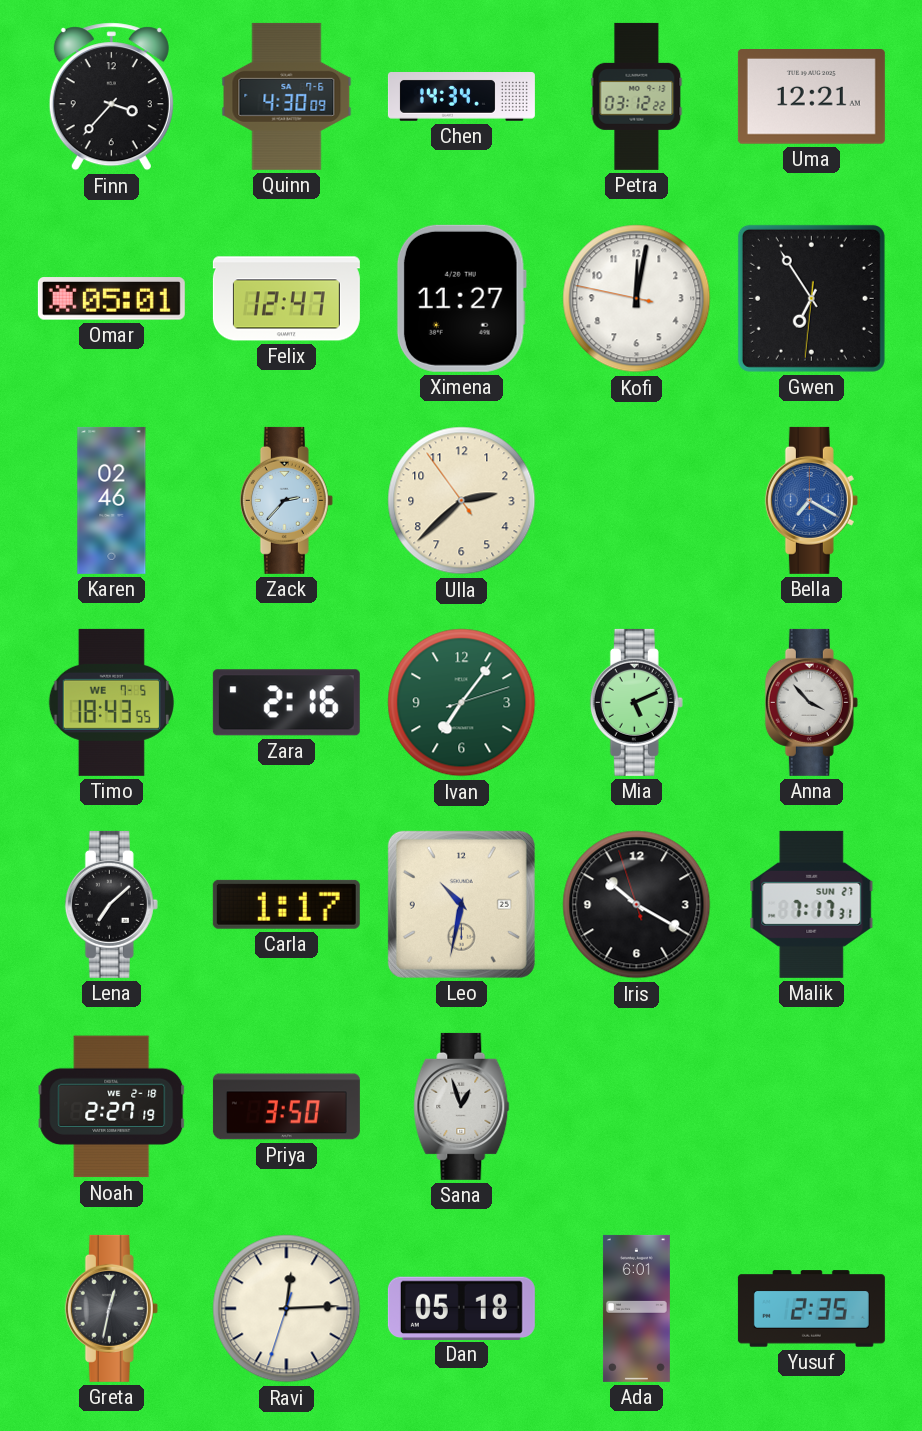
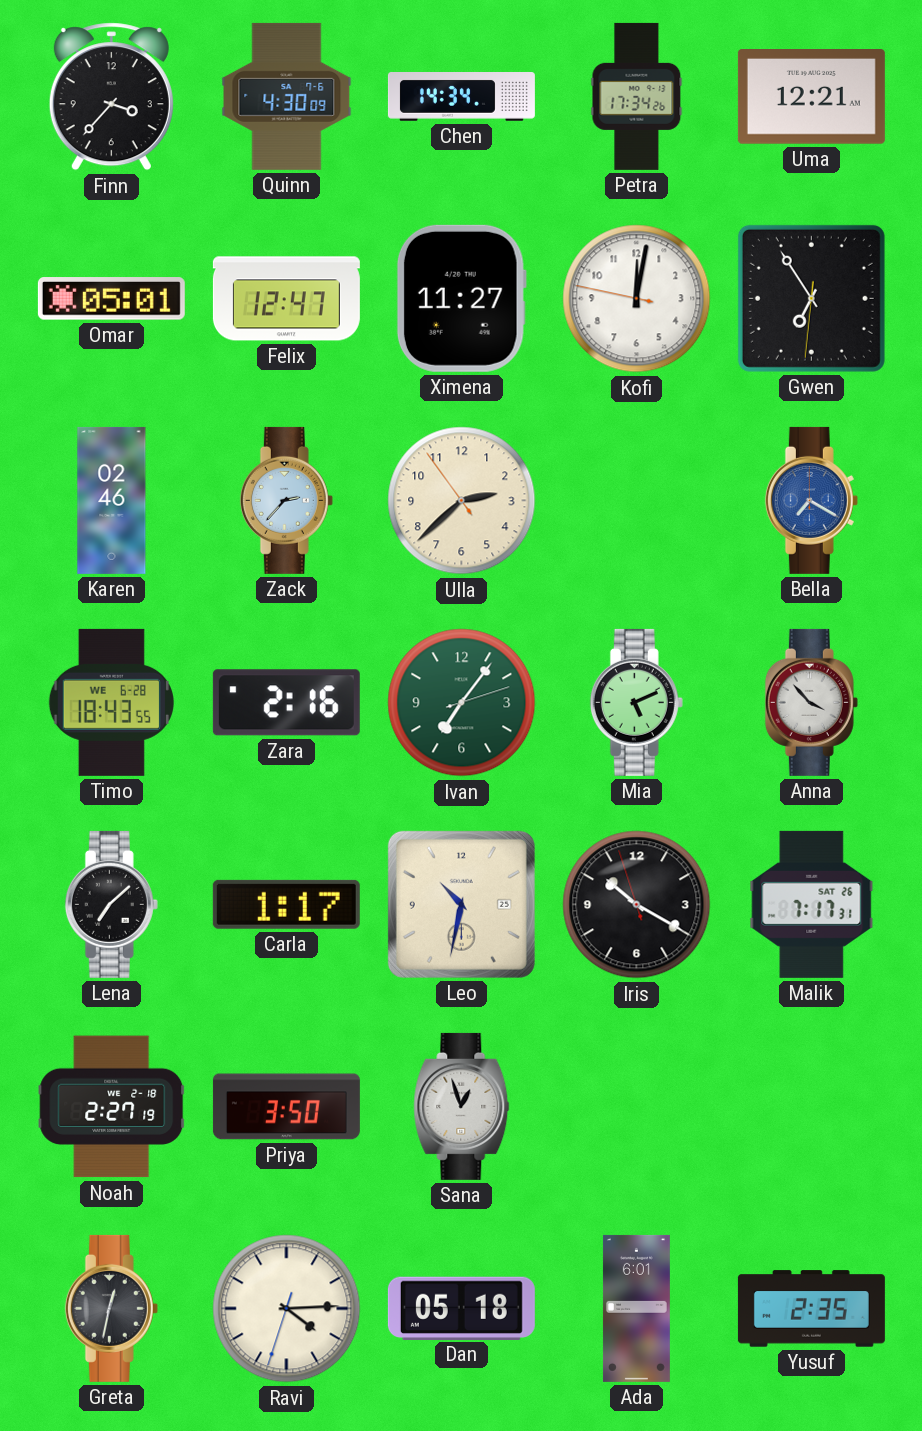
Petra: 03:12 -> 17:34
Timo date: WE 7-5 -> WE 6-28
Malik date: SUN 27 -> SAT 26
Ravi: 12:14 -> 4:14
